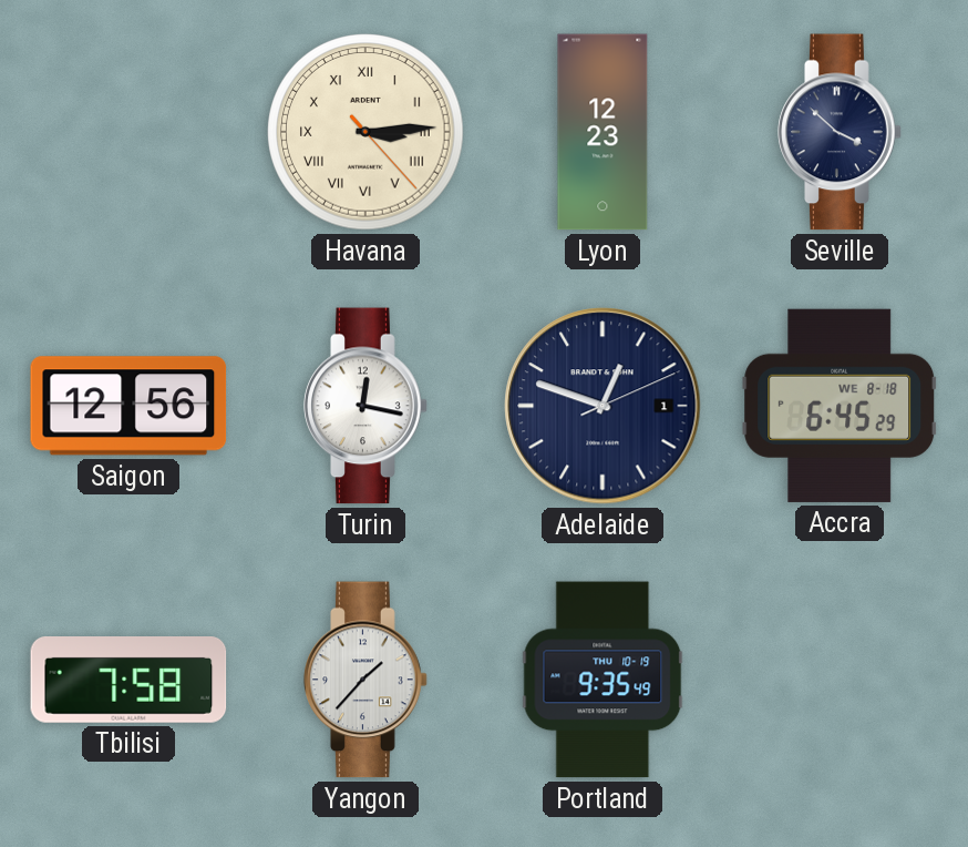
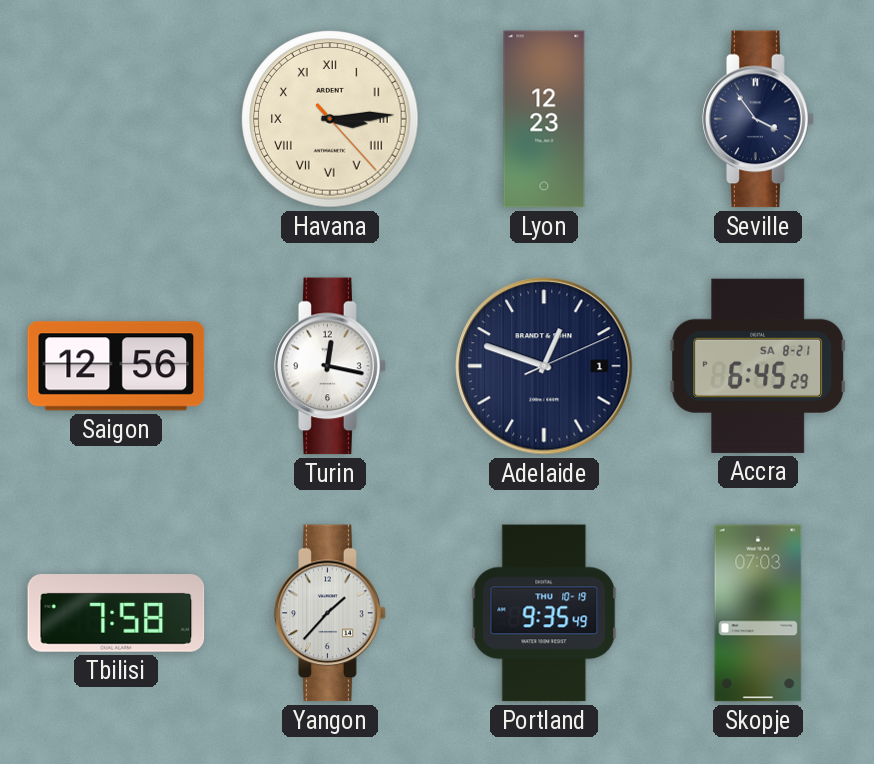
Seville: 3:52 -> 3:54
Accra date: WE 8-18 -> SA 8-21
Skopje: none -> 07:03
